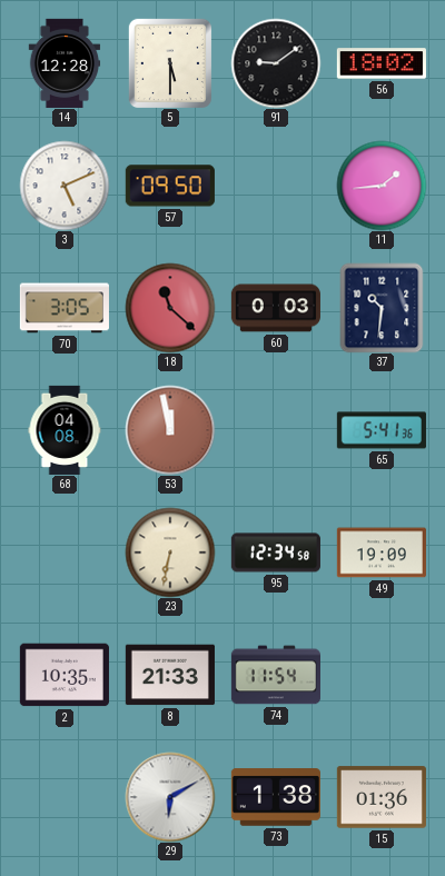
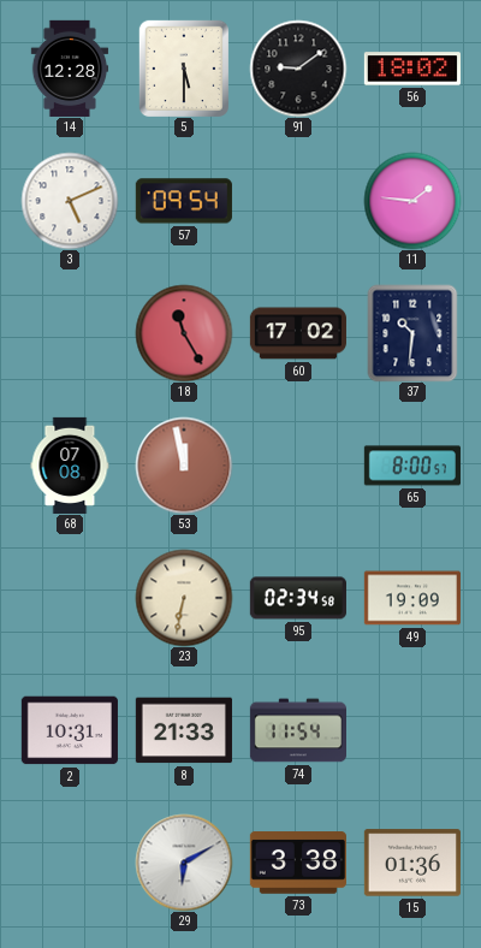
57: 09:50 -> 09:54
11: 1:44 -> 1:46
70: 3:05 -> none
18: 11:22 -> 11:25
60: 0:03 -> 17:02
68: 04:08 -> 07:08
65: 5:41 -> 8:00
95: 12:34 -> 02:34
2: 10:35 -> 10:31
73: 1:38 -> 3:38
